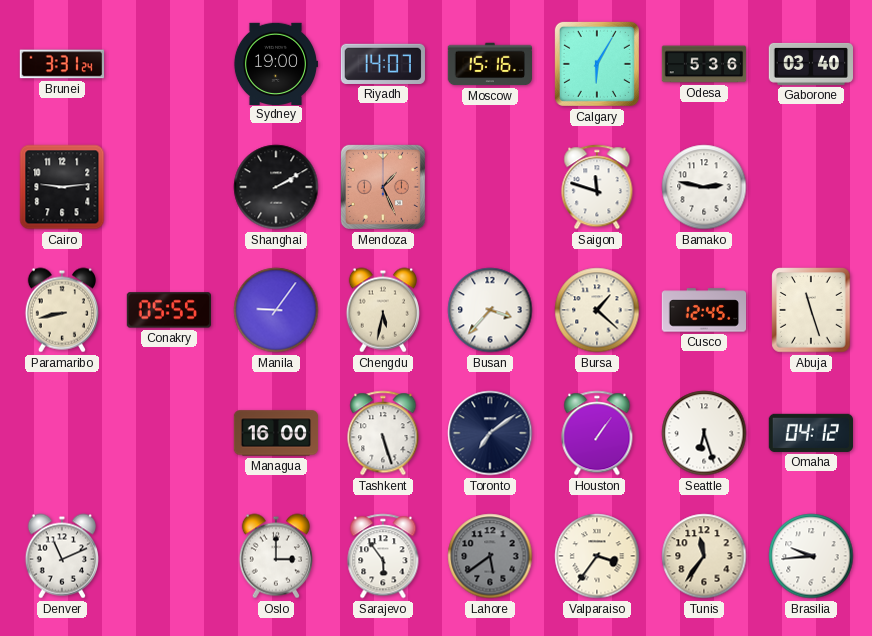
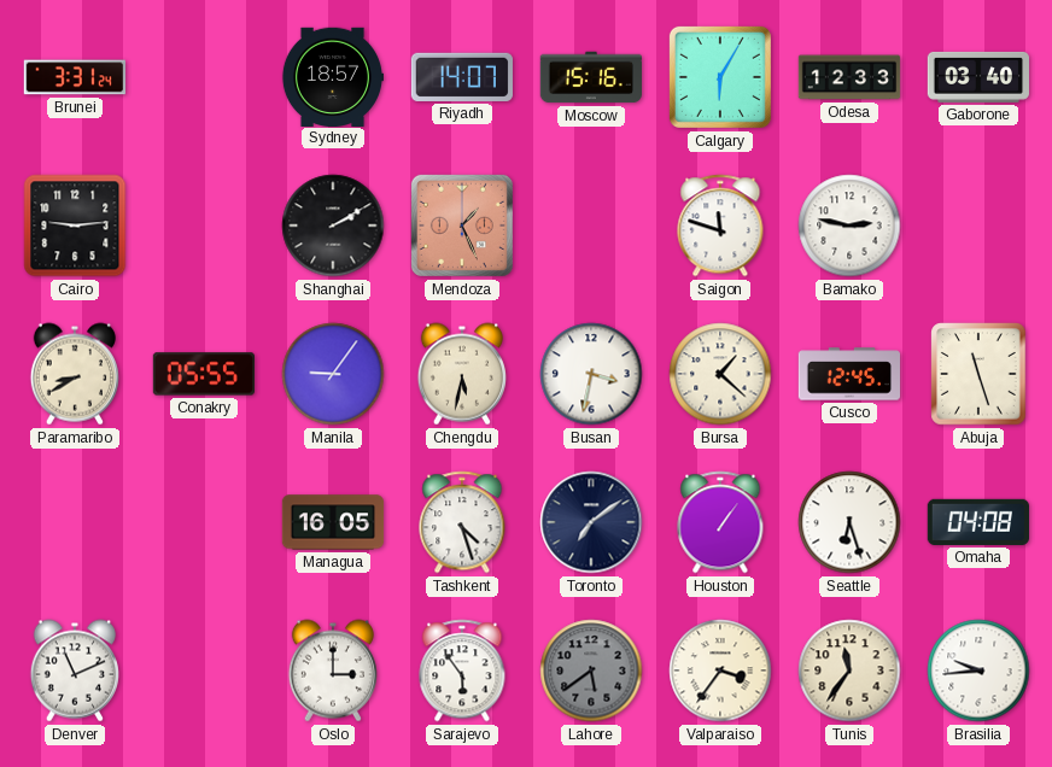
Sydney: 19:00 -> 18:57
Odesa: 5:36 -> 12:33
Paramaribo: 8:43 -> 8:40
Busan: 3:37 -> 3:32
Managua: 16:00 -> 16:05
Tashkent: 5:27 -> 4:27
Omaha: 04:12 -> 04:08
